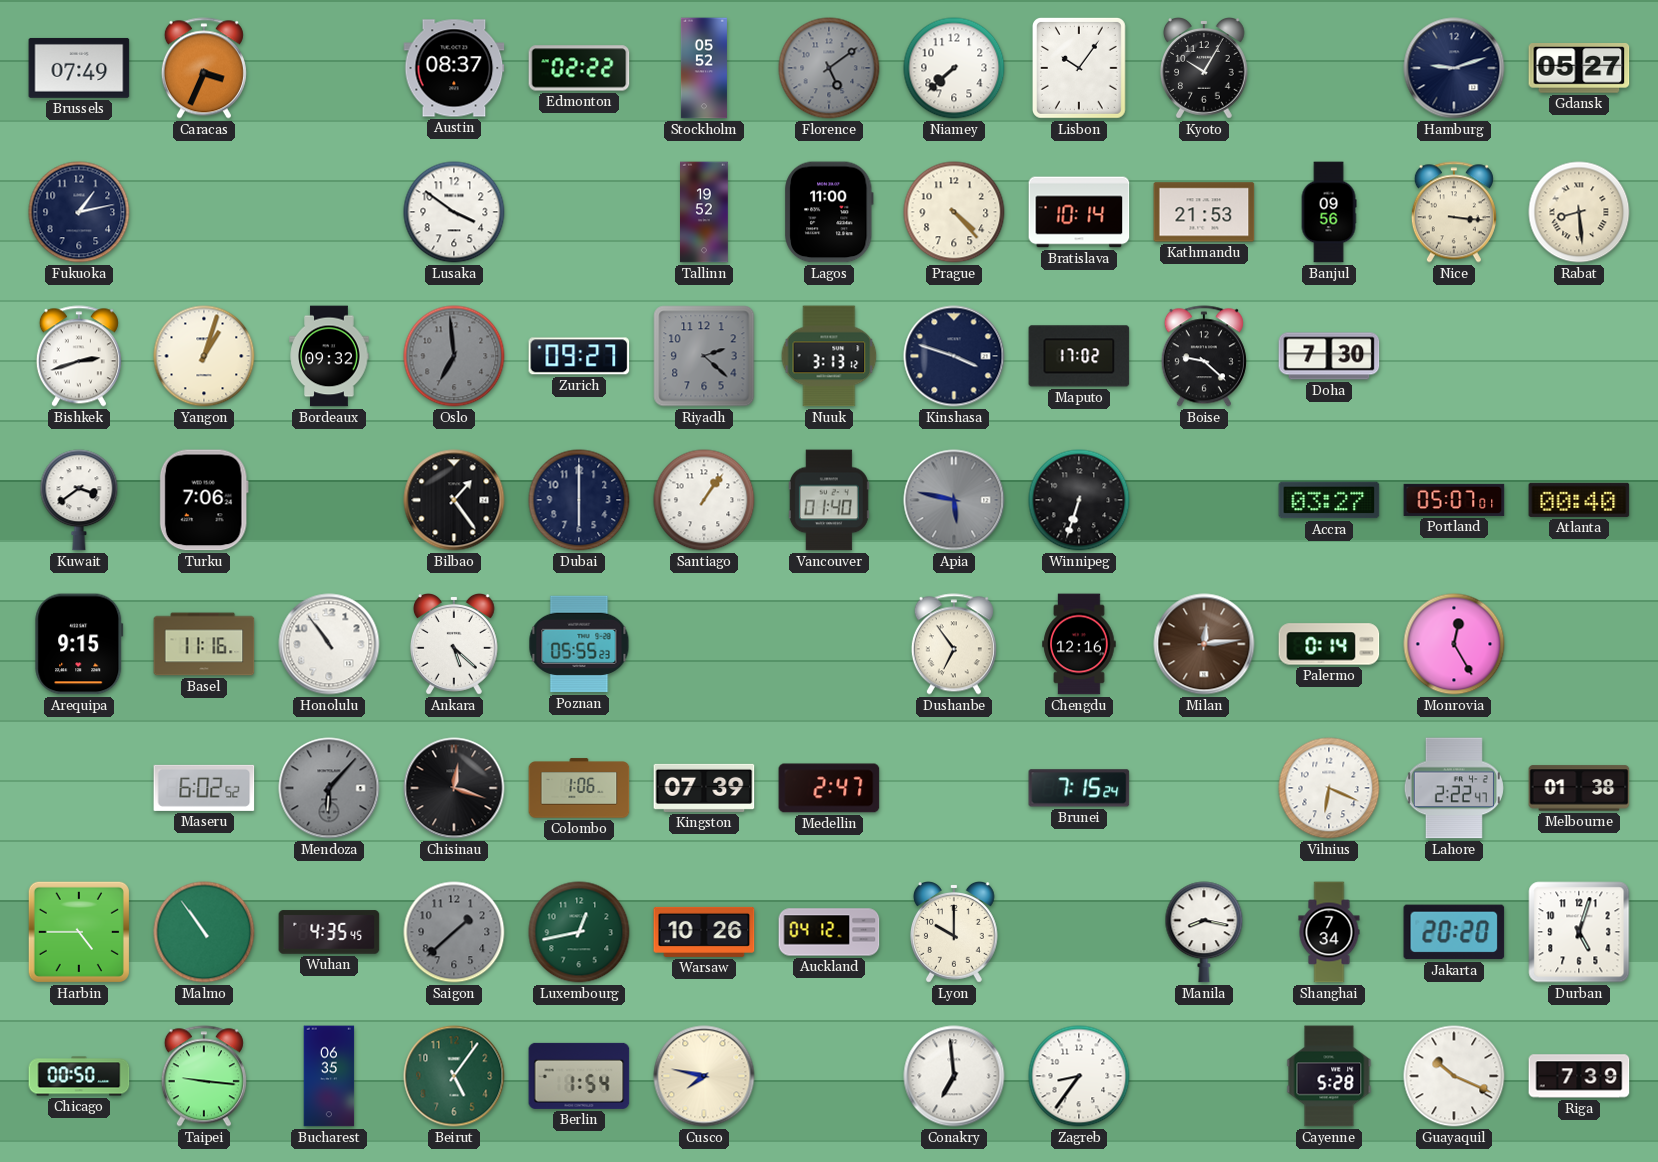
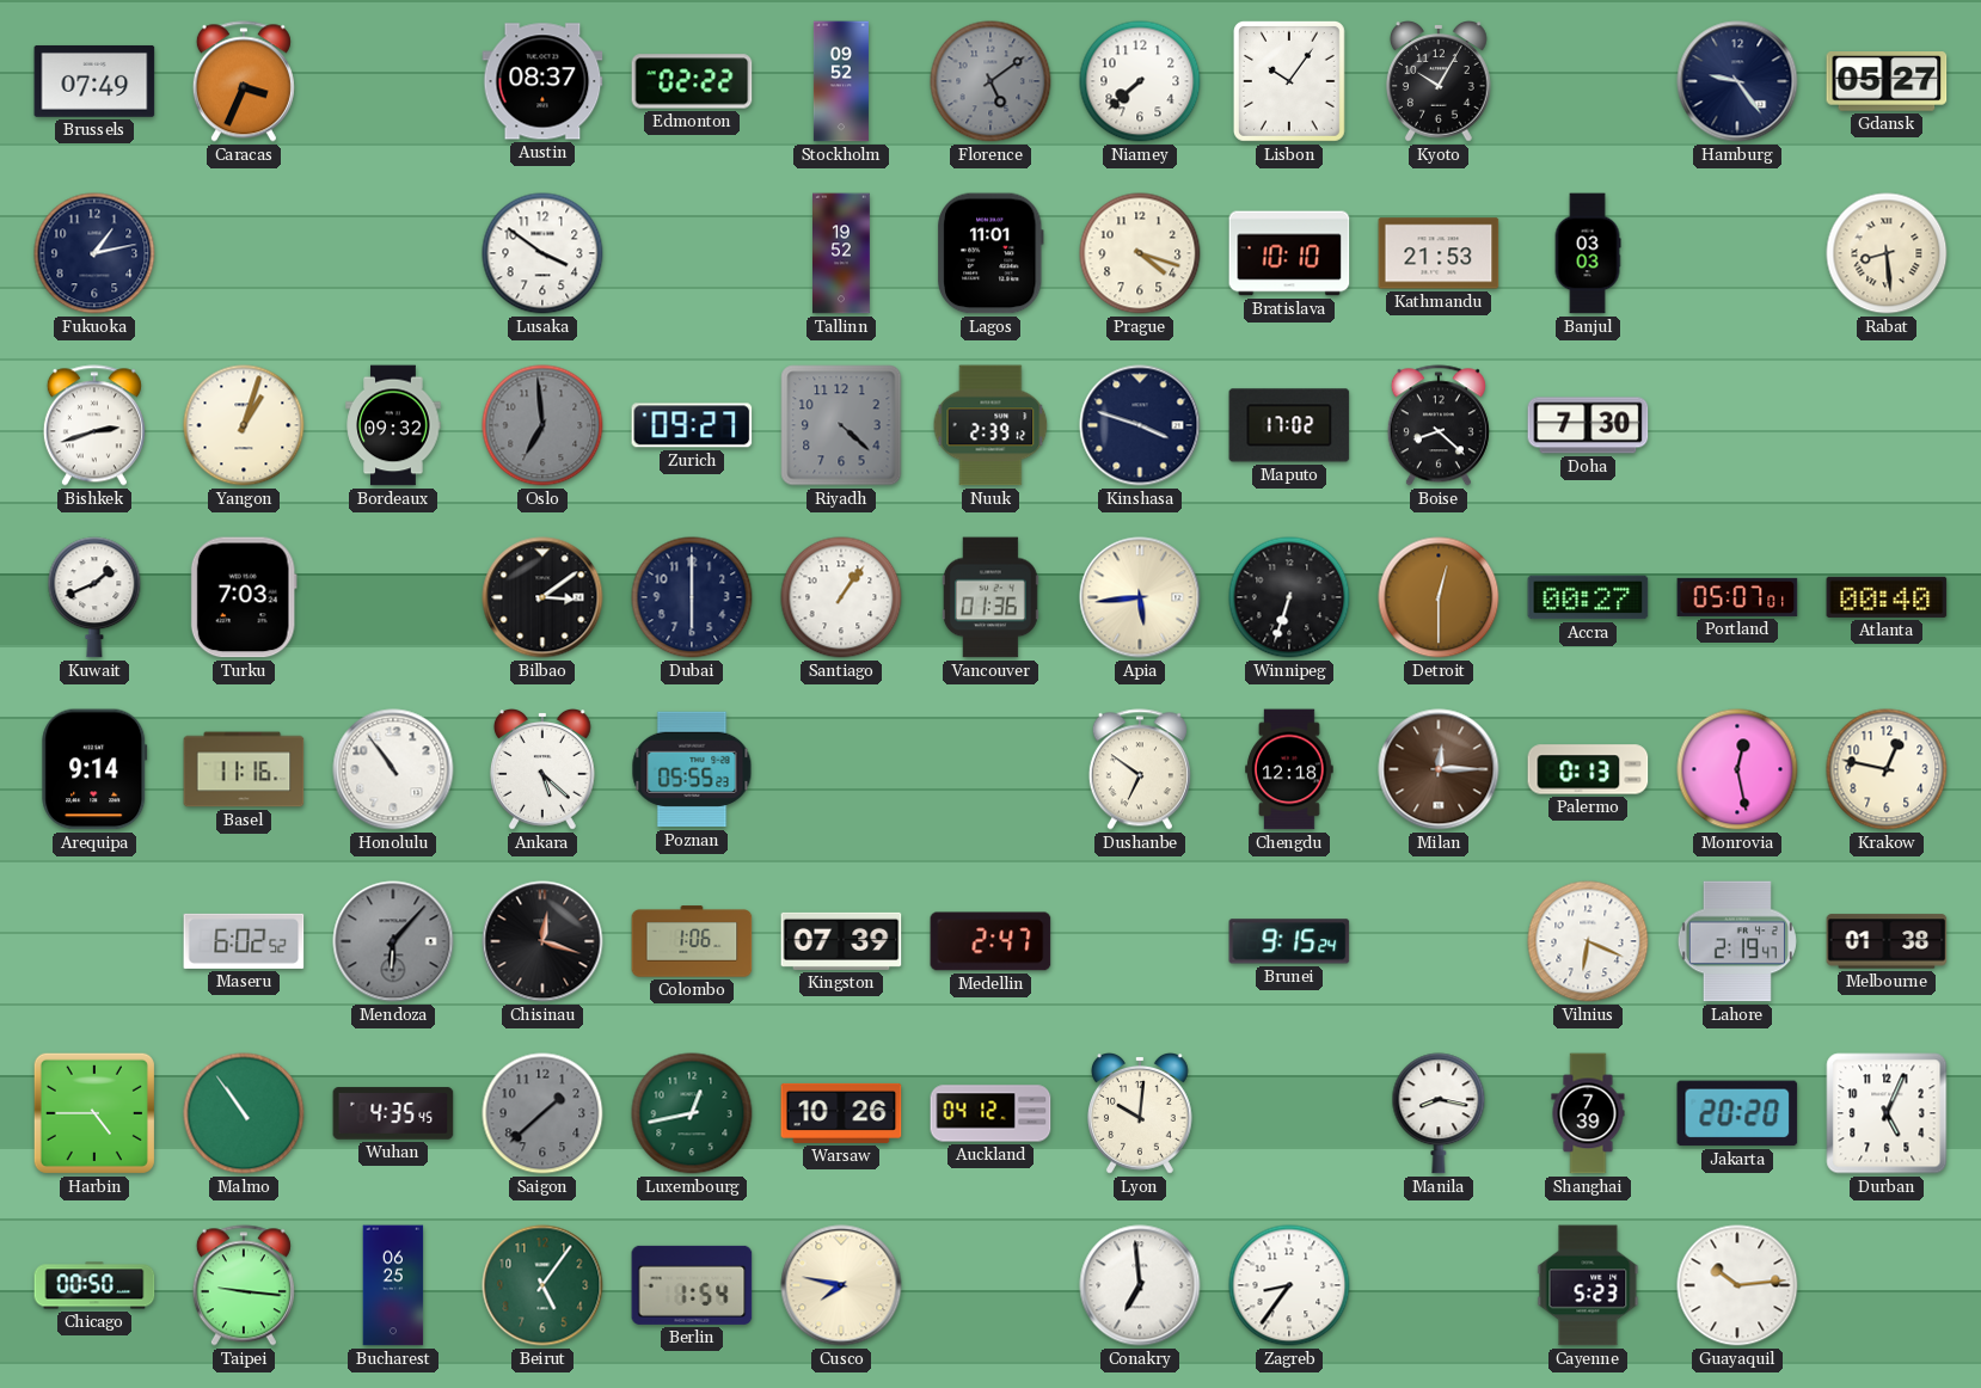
Stockholm: 05:52 -> 09:52
Hamburg: 9:12 -> 9:24
Lagos: 11:00 -> 11:01
Prague: 4:23 -> 4:18
Bratislava: 10:14 -> 10:10
Banjul: 09:56 -> 03:03
Nice: 3:16 -> none
Riyadh: 2:22 -> 4:22
Nuuk: 3:13 -> 2:39
Boise: 9:22 -> 8:22
Kuwait: 3:39 -> 1:41
Turku: 7:06 -> 7:03
Bilbao: 1:24 -> 3:09
Vancouver: 01:40 -> 01:36
Apia: 5:47 -> 5:44
Apia dial: grey -> cream
Detroit: none -> 12:30
Accra: 03:27 -> 00:27
Arequipa: 9:15 -> 9:14
Dushanbe: 6:54 -> 6:51
Chengdu: 12:16 -> 12:18
Milan: 12:14 -> 12:15
Palermo: 0:14 -> 0:13
Monrovia: 12:25 -> 12:28
Krakow: none -> 12:47
Brunei: 7:15 -> 9:15
Lahore: 2:22 -> 2:19
Lyon: 10:00 -> 10:01
Shanghai: 7:34 -> 7:39
Durban: 5:03 -> 5:04
Bucharest: 06:35 -> 06:25
Cayenne: 5:28 -> 5:23
Guayaquil: 10:19 -> 10:14
Riga: 7:39 -> none
